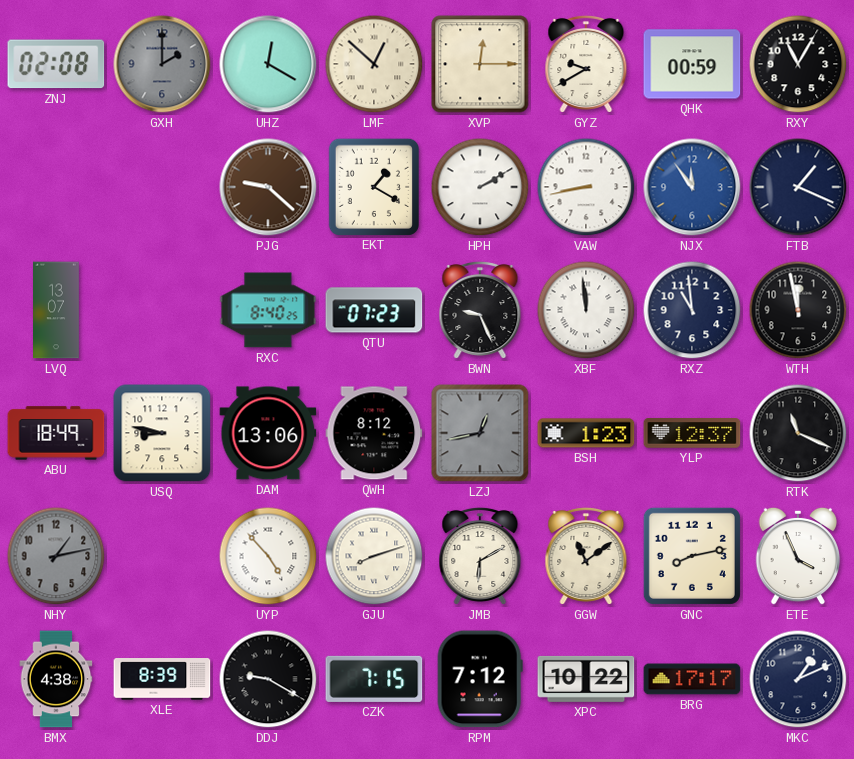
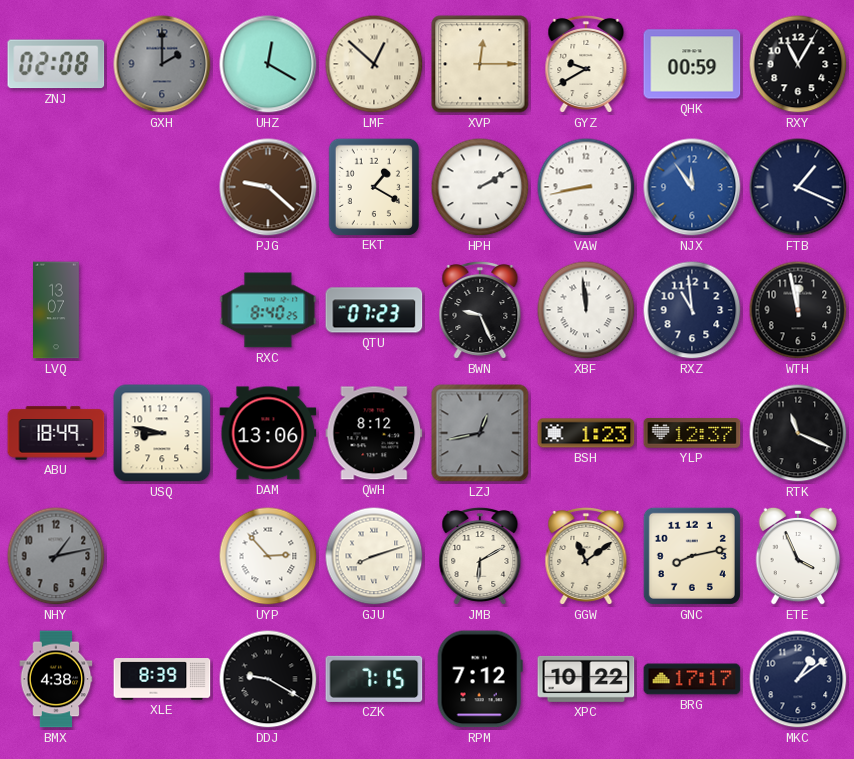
UYP: 4:53 -> 2:53
MKC: 1:11 -> 1:09
